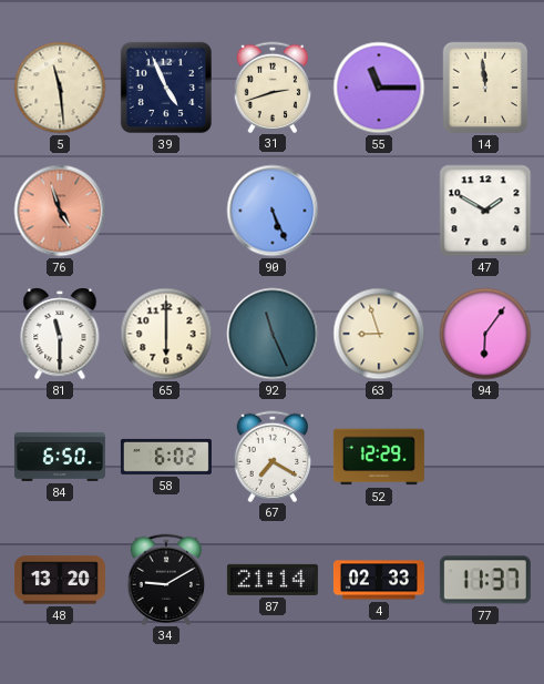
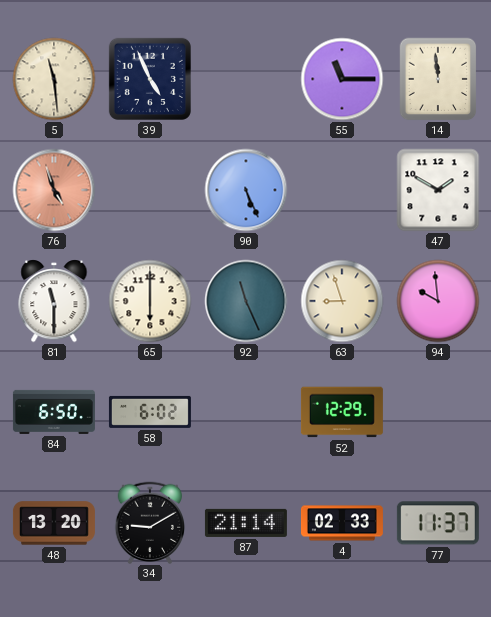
31: 2:42 -> none
94: 6:06 -> 9:59
67: 7:20 -> none
